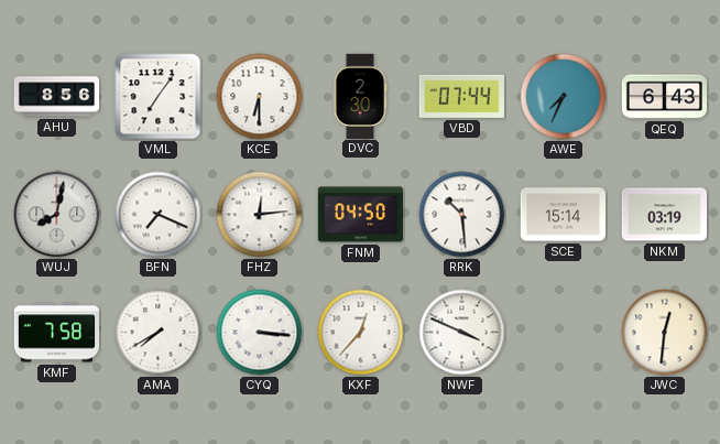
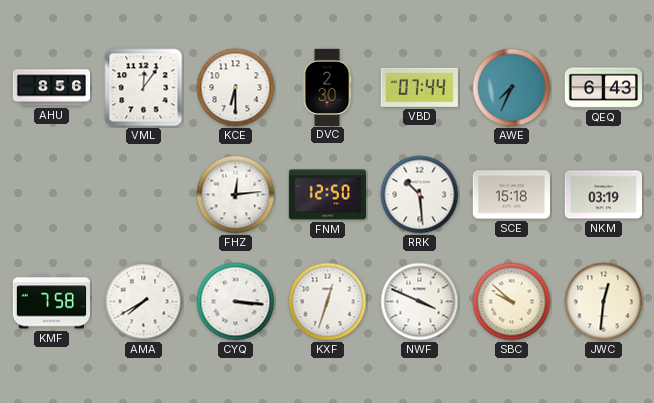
VML: 7:06 -> 12:06
WUJ: 8:02 -> none
BFN: 7:19 -> none
FNM: 04:50 -> 12:50
SCE: 15:14 -> 15:18
KXF: 12:37 -> 12:33
SBC: none -> 9:52
